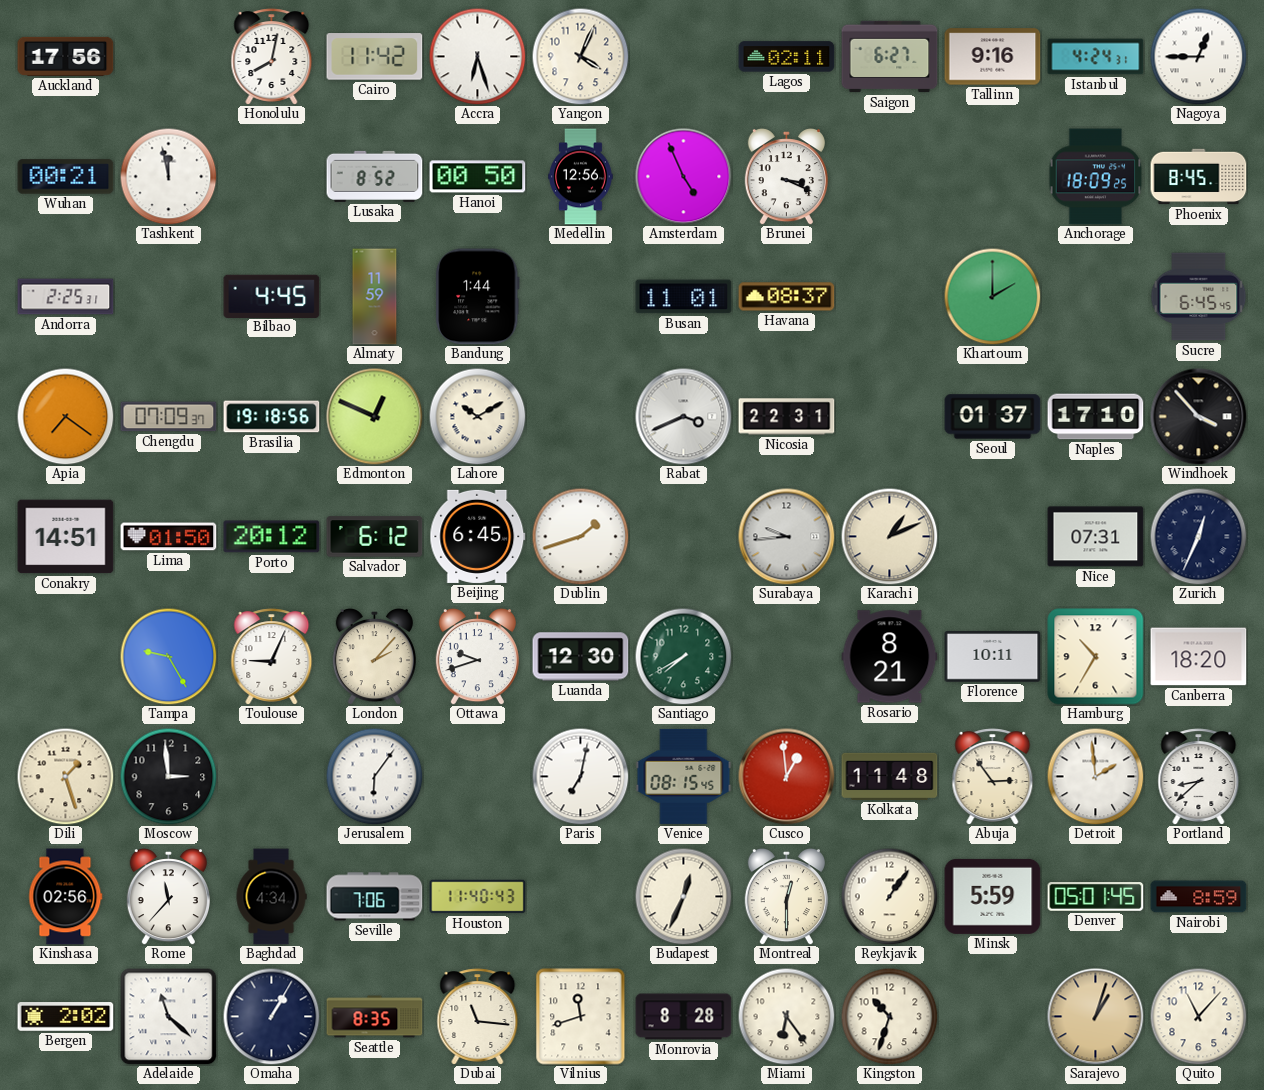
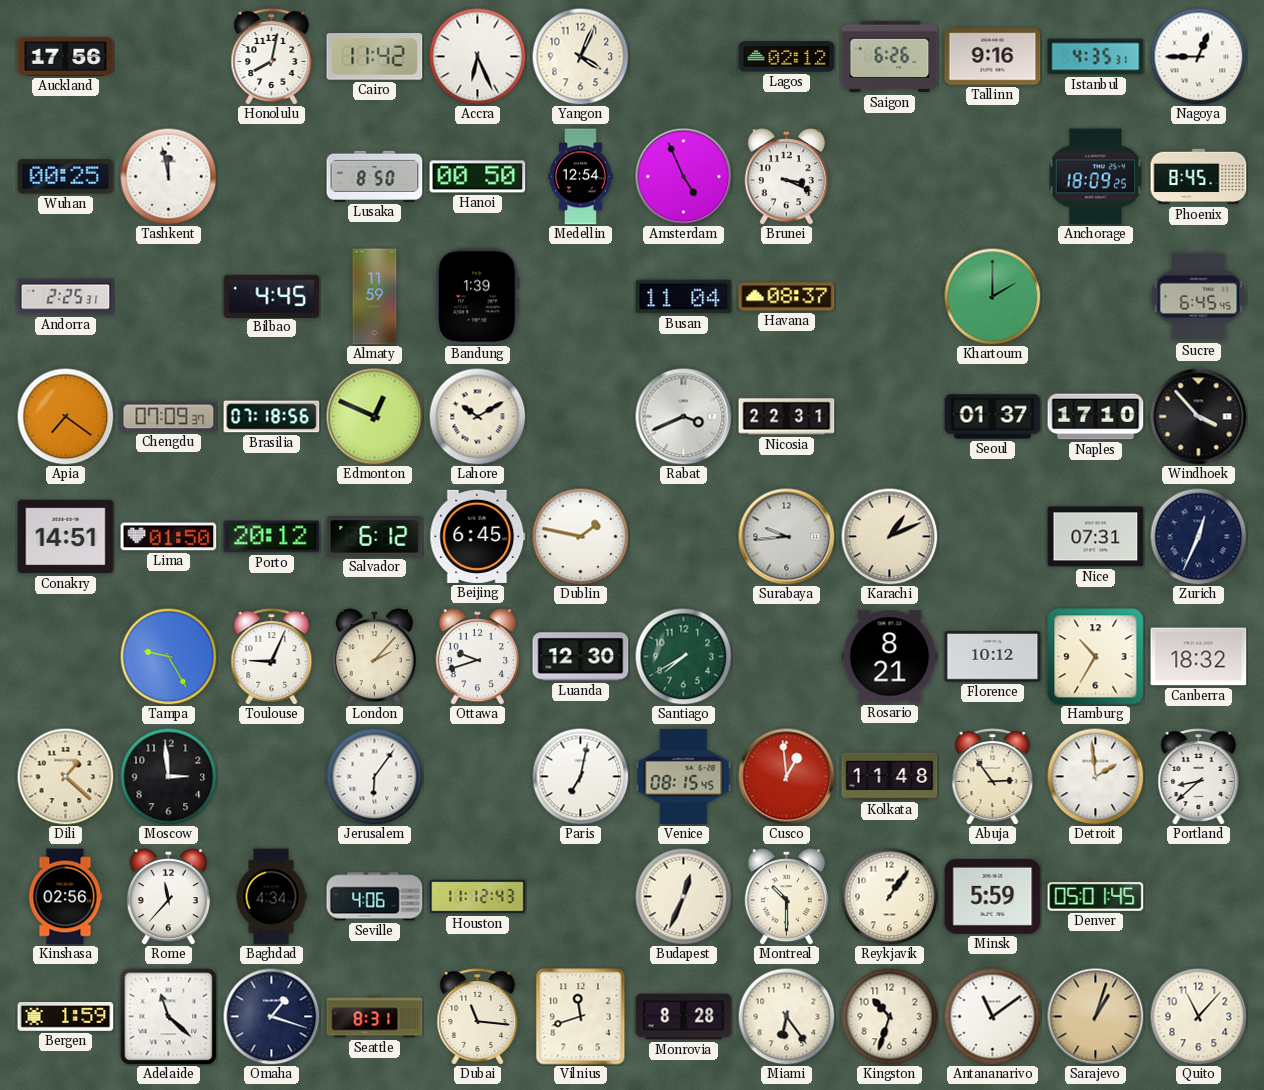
Accra: 6:27 -> 6:26
Lagos: 02:11 -> 02:12
Saigon: 6:27 -> 6:26
Istanbul: 4:24 -> 4:35
Wuhan: 00:21 -> 00:25
Lusaka: 8:52 -> 8:50
Medellin: 12:56 -> 12:54
Bandung: 1:44 -> 1:39
Busan: 11:01 -> 11:04
Brasilia: 19:18 -> 07:18
Dublin: 1:42 -> 1:47
Florence: 10:11 -> 10:12
Canberra: 18:20 -> 18:32
Dili: 1:27 -> 1:22
Seville: 7:06 -> 4:06
Houston: 11:40 -> 11:12
Montreal: 12:30 -> 10:30
Nairobi: 8:59 -> none
Bergen: 2:02 -> 1:59
Omaha: 1:05 -> 1:18
Seattle: 8:35 -> 8:31
Antananarivo: none -> 11:09
